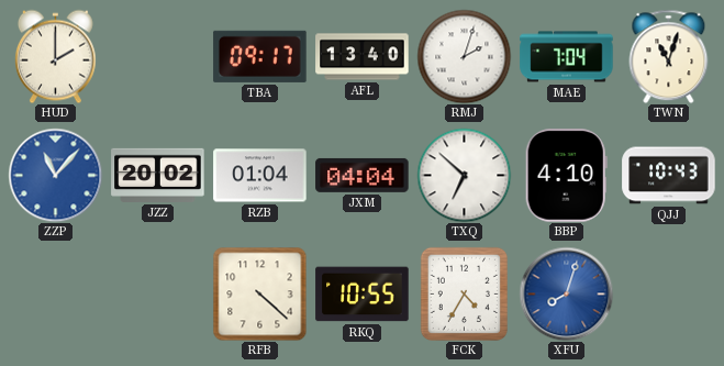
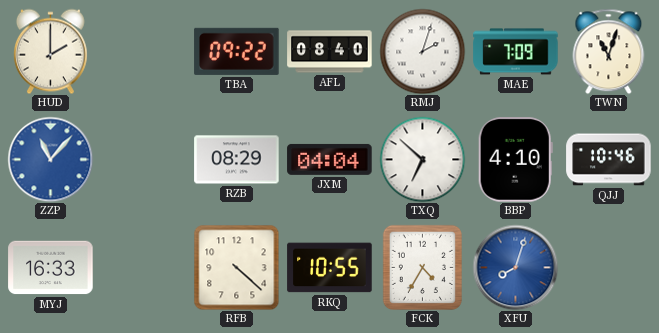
TBA: 09:17 -> 09:22
AFL: 13:40 -> 08:40
MAE: 7:04 -> 7:09
JZZ: 20:02 -> none
RZB: 01:04 -> 08:29
QJJ: 10:43 -> 10:46
MYJ: none -> 16:33
